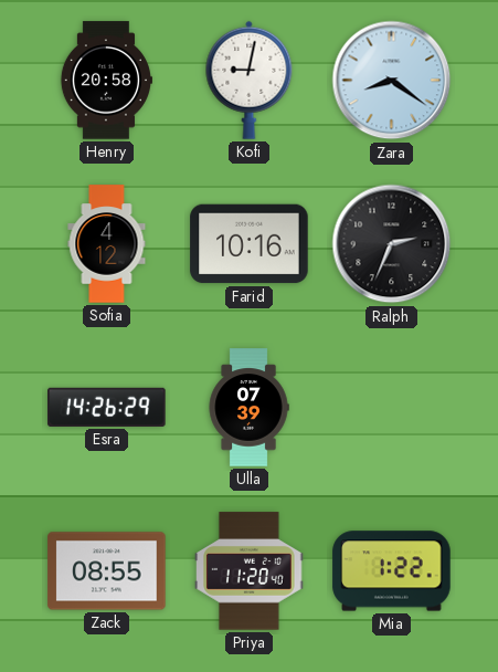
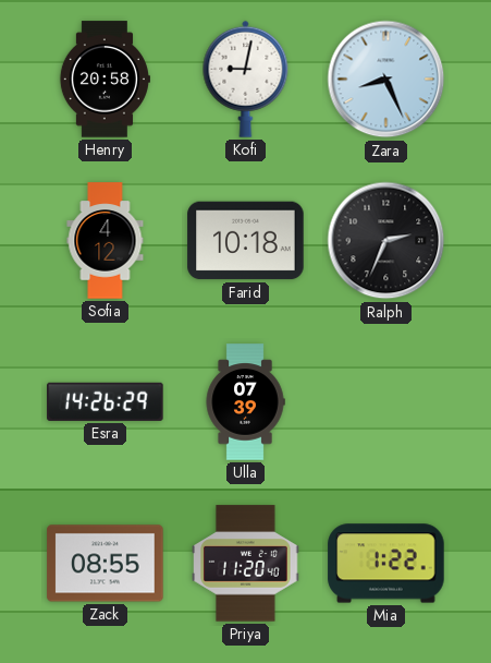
Zara: 8:21 -> 8:26
Farid: 10:16 -> 10:18
